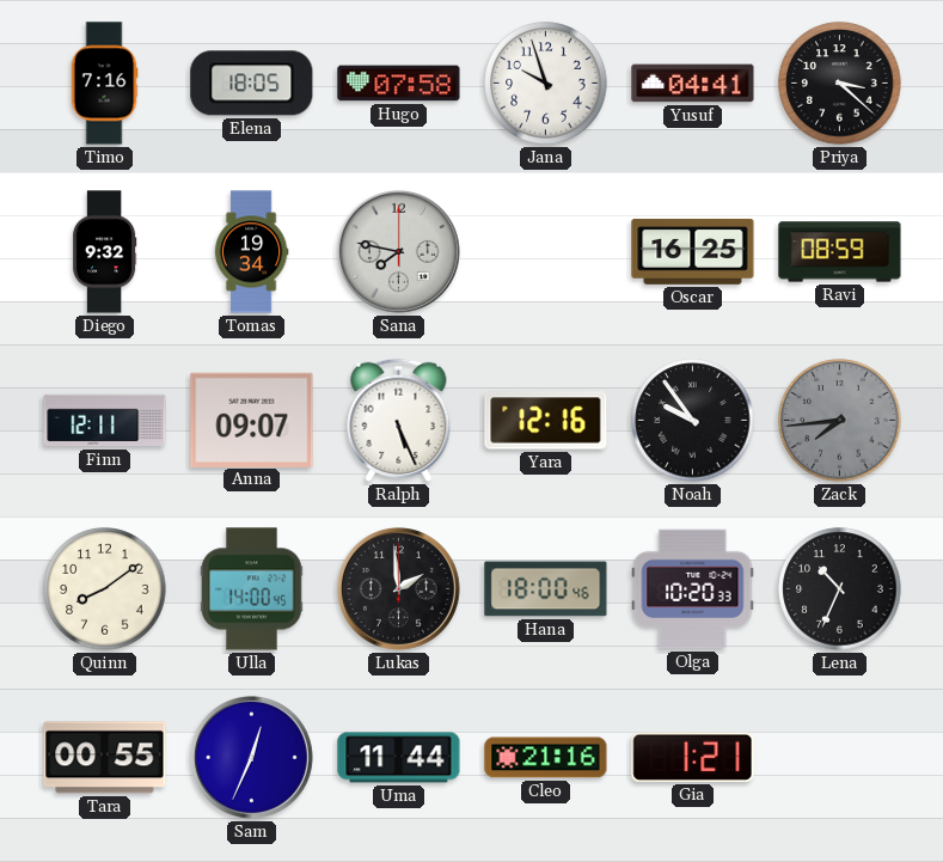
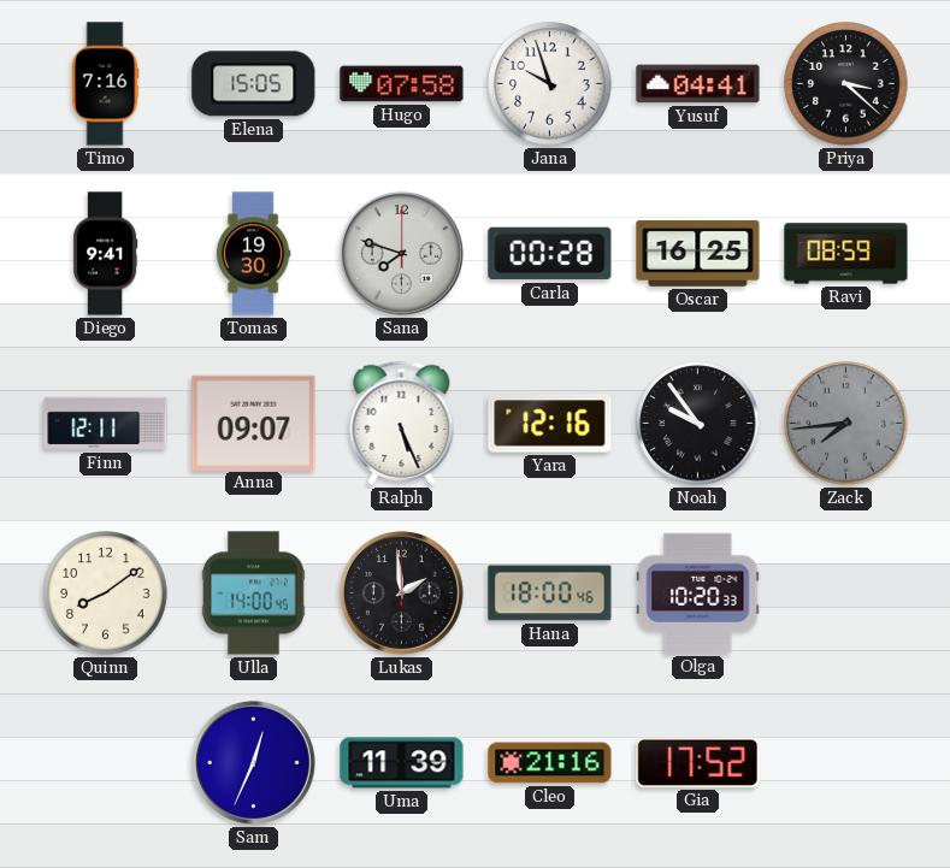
Elena: 18:05 -> 15:05
Diego: 9:32 -> 9:41
Tomas: 19:34 -> 19:30
Sana: 7:47 -> 7:48
Carla: none -> 00:28
Lena: 10:34 -> none
Tara: 00:55 -> none
Uma: 11:44 -> 11:39
Gia: 1:21 -> 17:52
